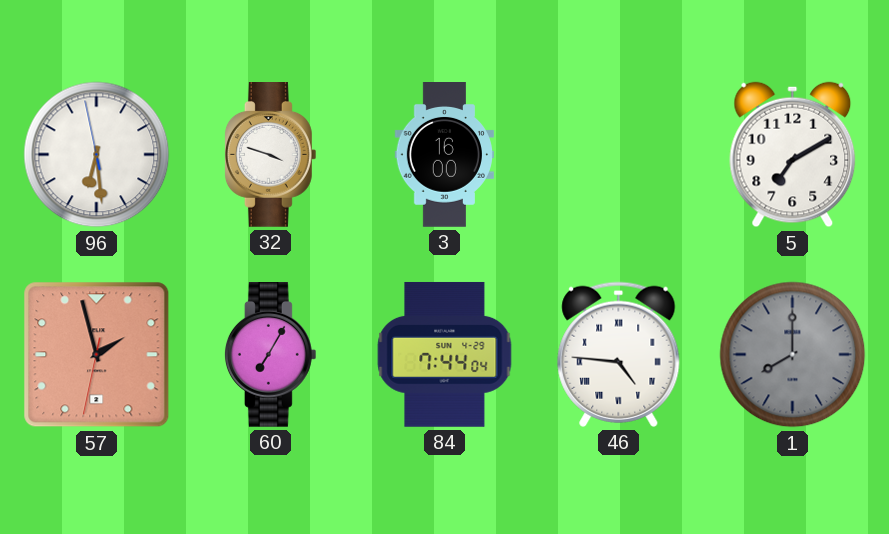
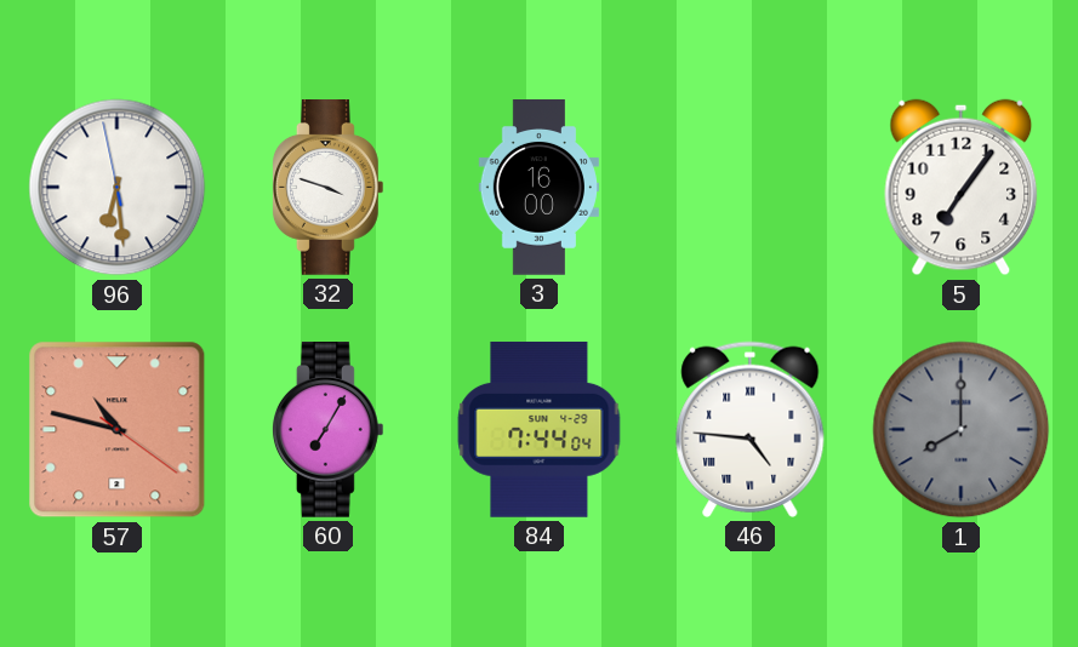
5: 7:10 -> 7:06
57: 1:57 -> 10:47
